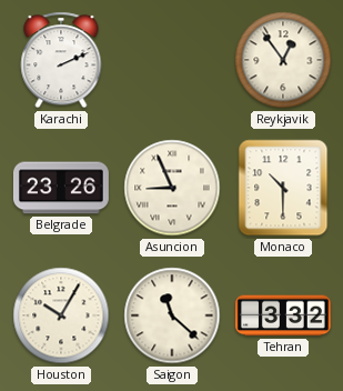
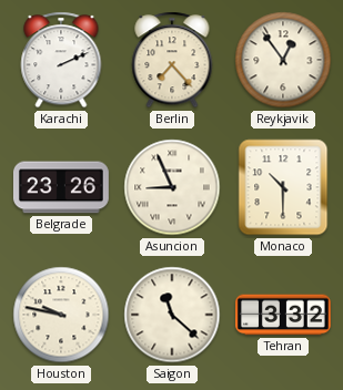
Berlin: none -> 7:23
Houston: 10:05 -> 9:47
